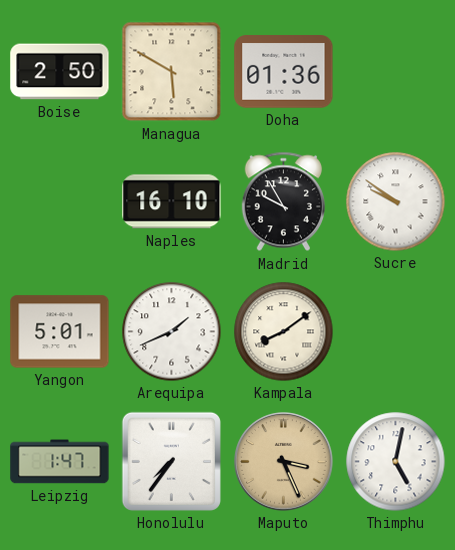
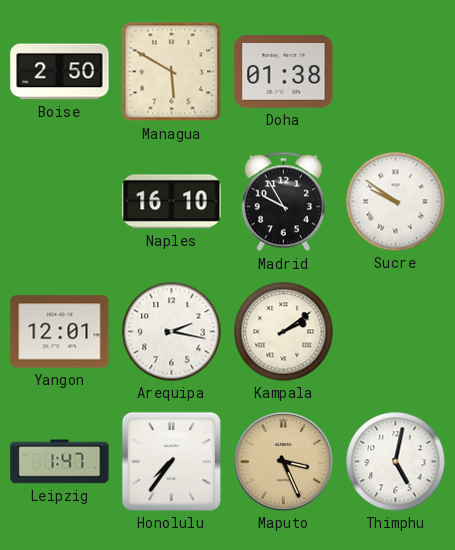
Doha: 01:36 -> 01:38
Yangon: 5:01 -> 12:01
Arequipa: 1:41 -> 2:17
Kampala: 8:09 -> 2:09
